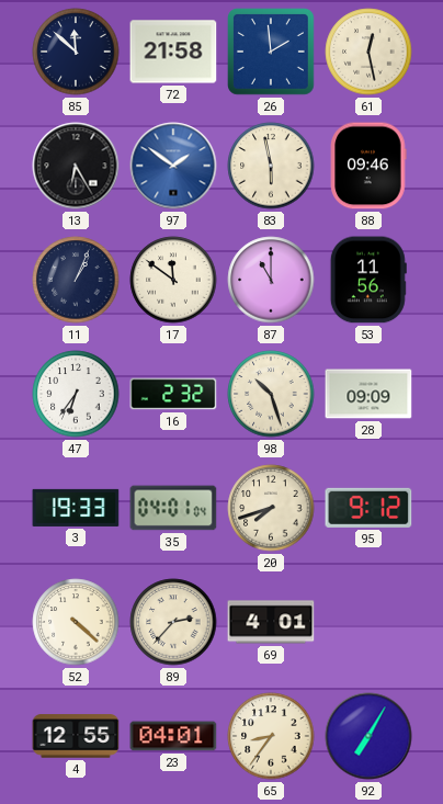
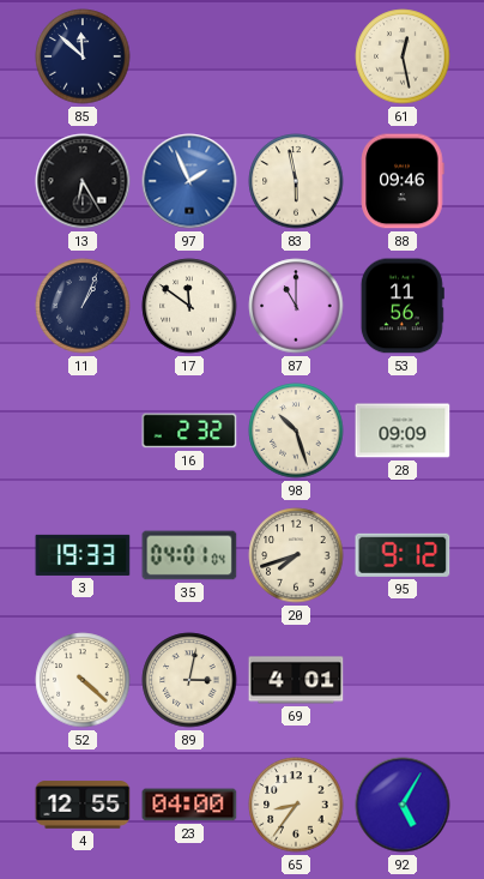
72: 21:58 -> none
26: 1:59 -> none
97: 1:51 -> 1:56
47: 6:36 -> none
89: 2:37 -> 3:02
23: 04:01 -> 04:00
92: 7:05 -> 5:05
